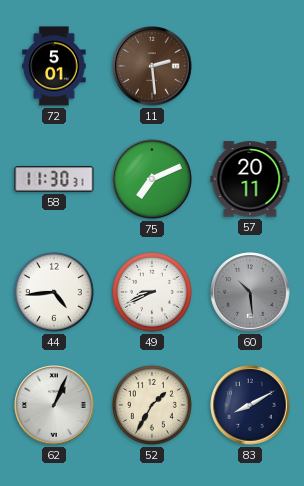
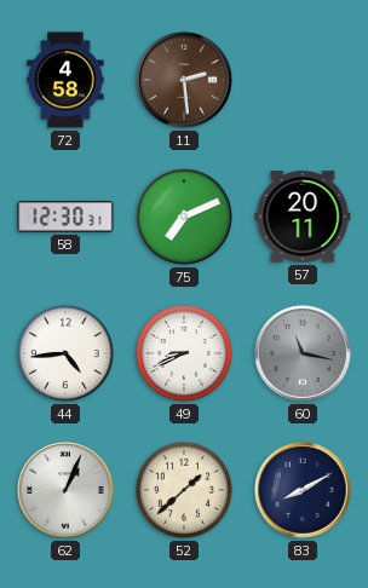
72: 5:01 -> 4:58
58: 11:30 -> 12:30
60: 10:29 -> 11:17
52: 1:35 -> 1:38
